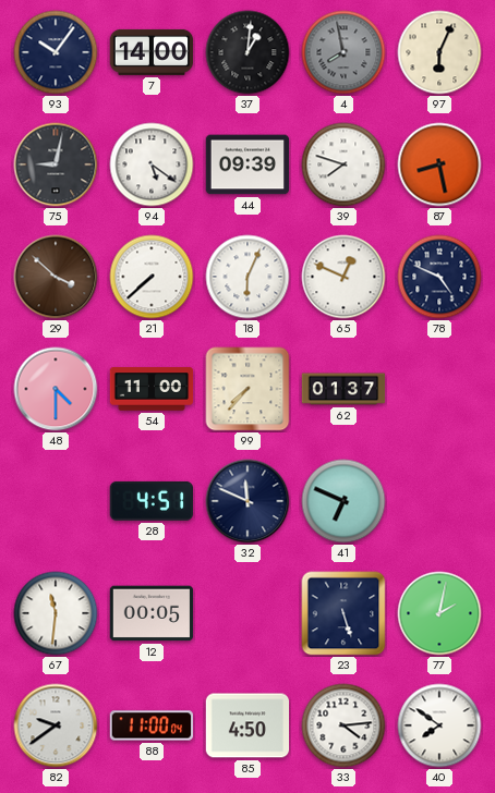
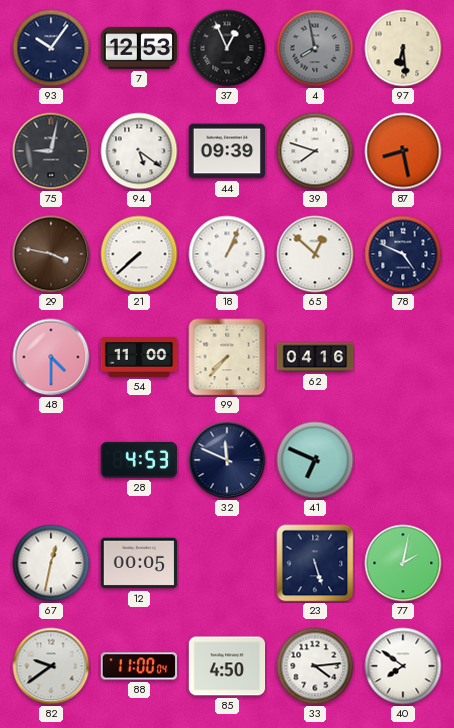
7: 14:00 -> 12:53
37: 1:01 -> 12:56
97: 6:04 -> 6:29
29: 3:52 -> 3:47
18: 6:04 -> 1:04
65: 12:49 -> 12:52
62: 01:37 -> 04:16
28: 4:51 -> 4:53
67: 11:31 -> 12:32
